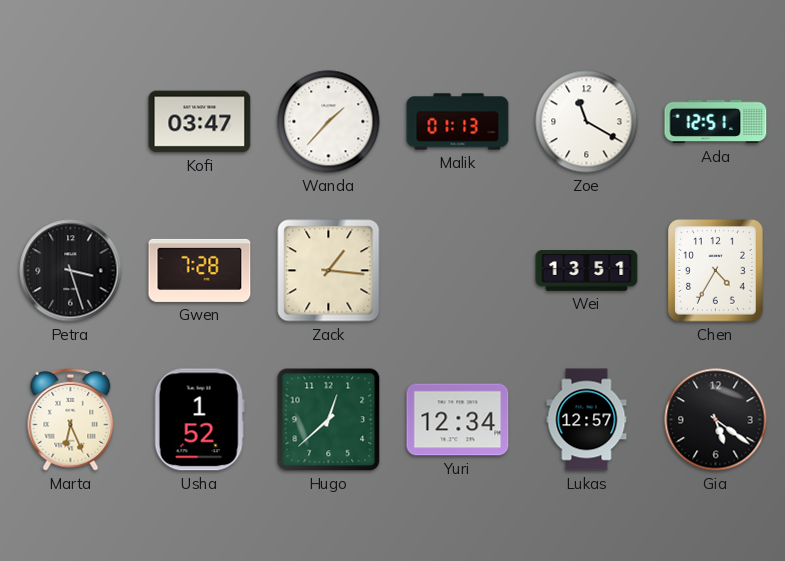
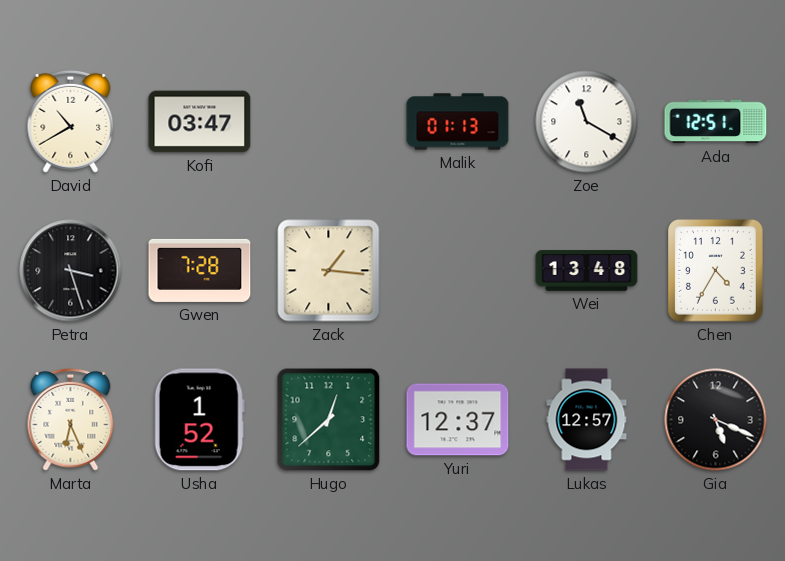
David: none -> 10:40
Wanda: 1:37 -> none
Wei: 13:51 -> 13:48
Yuri: 12:34 -> 12:37
Gia: 5:21 -> 5:19
